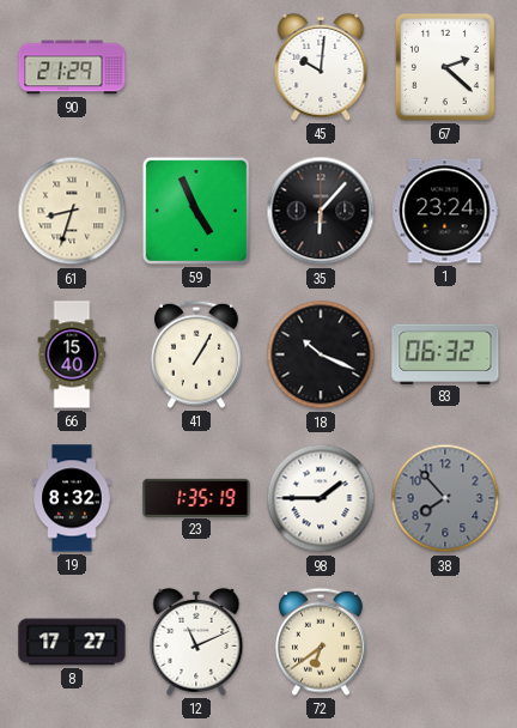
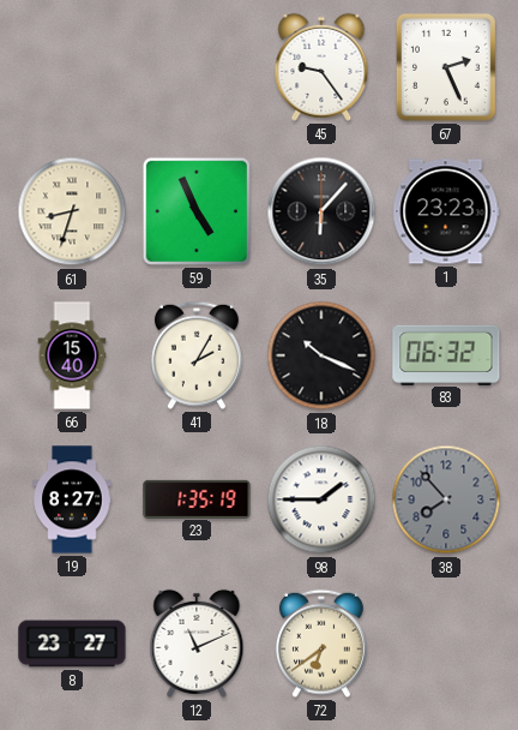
90: 21:29 -> none
45: 10:01 -> 9:24
67: 2:22 -> 2:26
1: 23:24 -> 23:23
41: 1:05 -> 2:05
19: 8:32 -> 8:27
8: 17:27 -> 23:27
